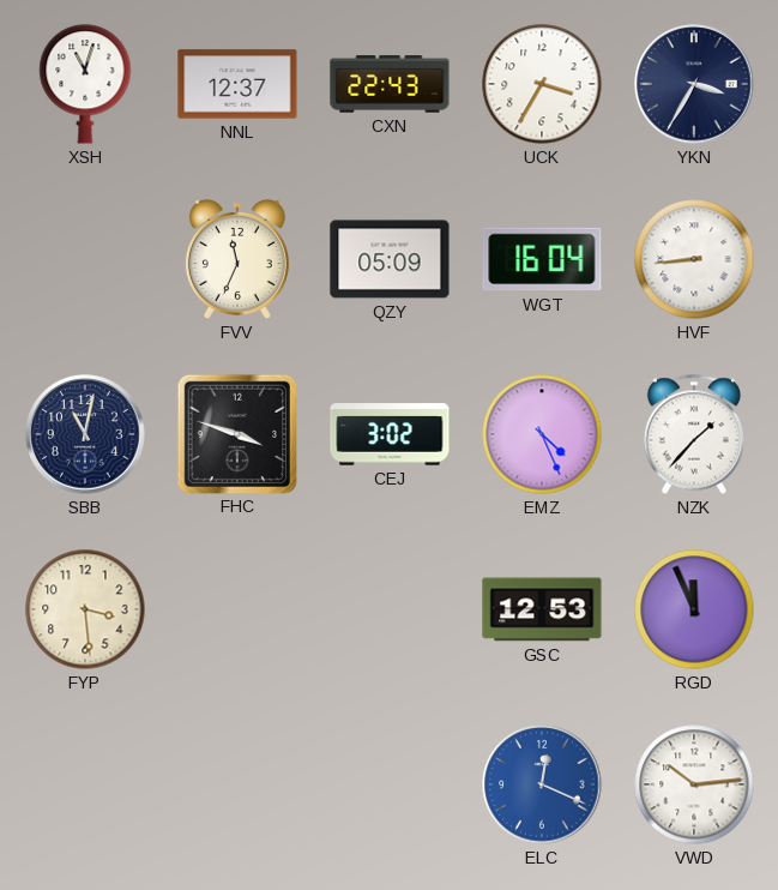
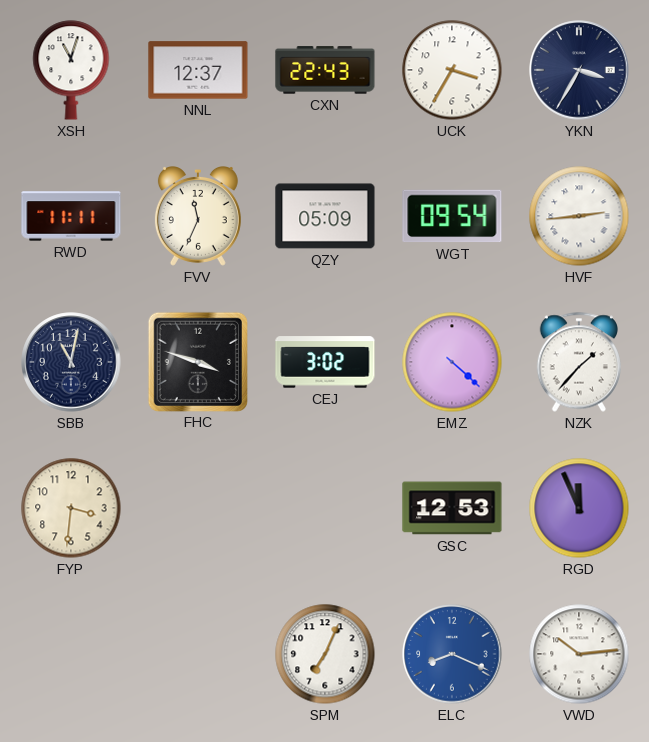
RWD: none -> 11:11
WGT: 16:04 -> 09:54
HVF: 8:44 -> 2:44
EMZ: 4:26 -> 4:22
FYP: 3:29 -> 3:31
SPM: none -> 7:04
ELC: 12:19 -> 8:19
